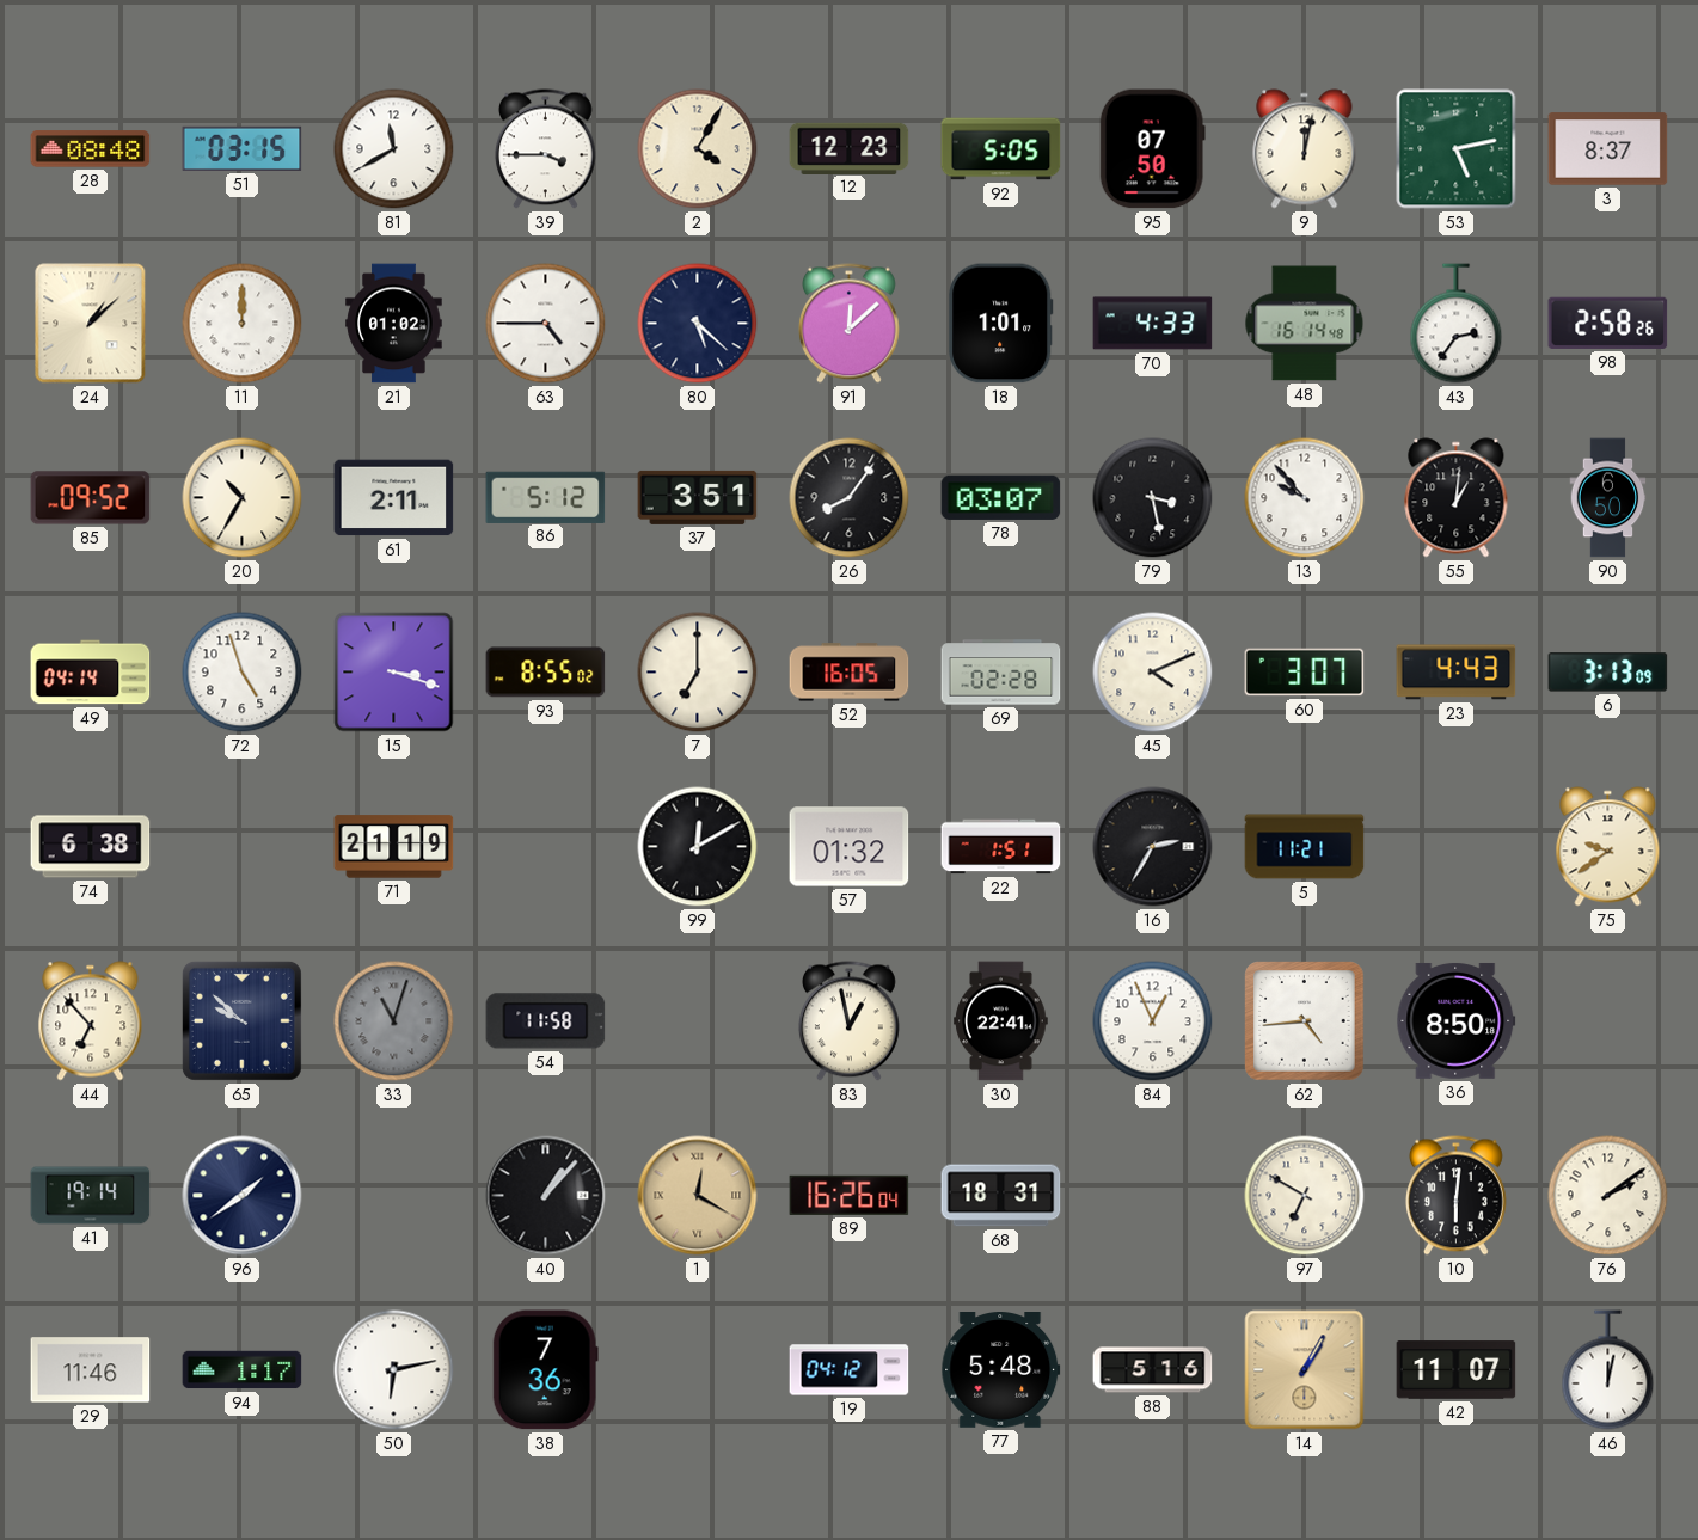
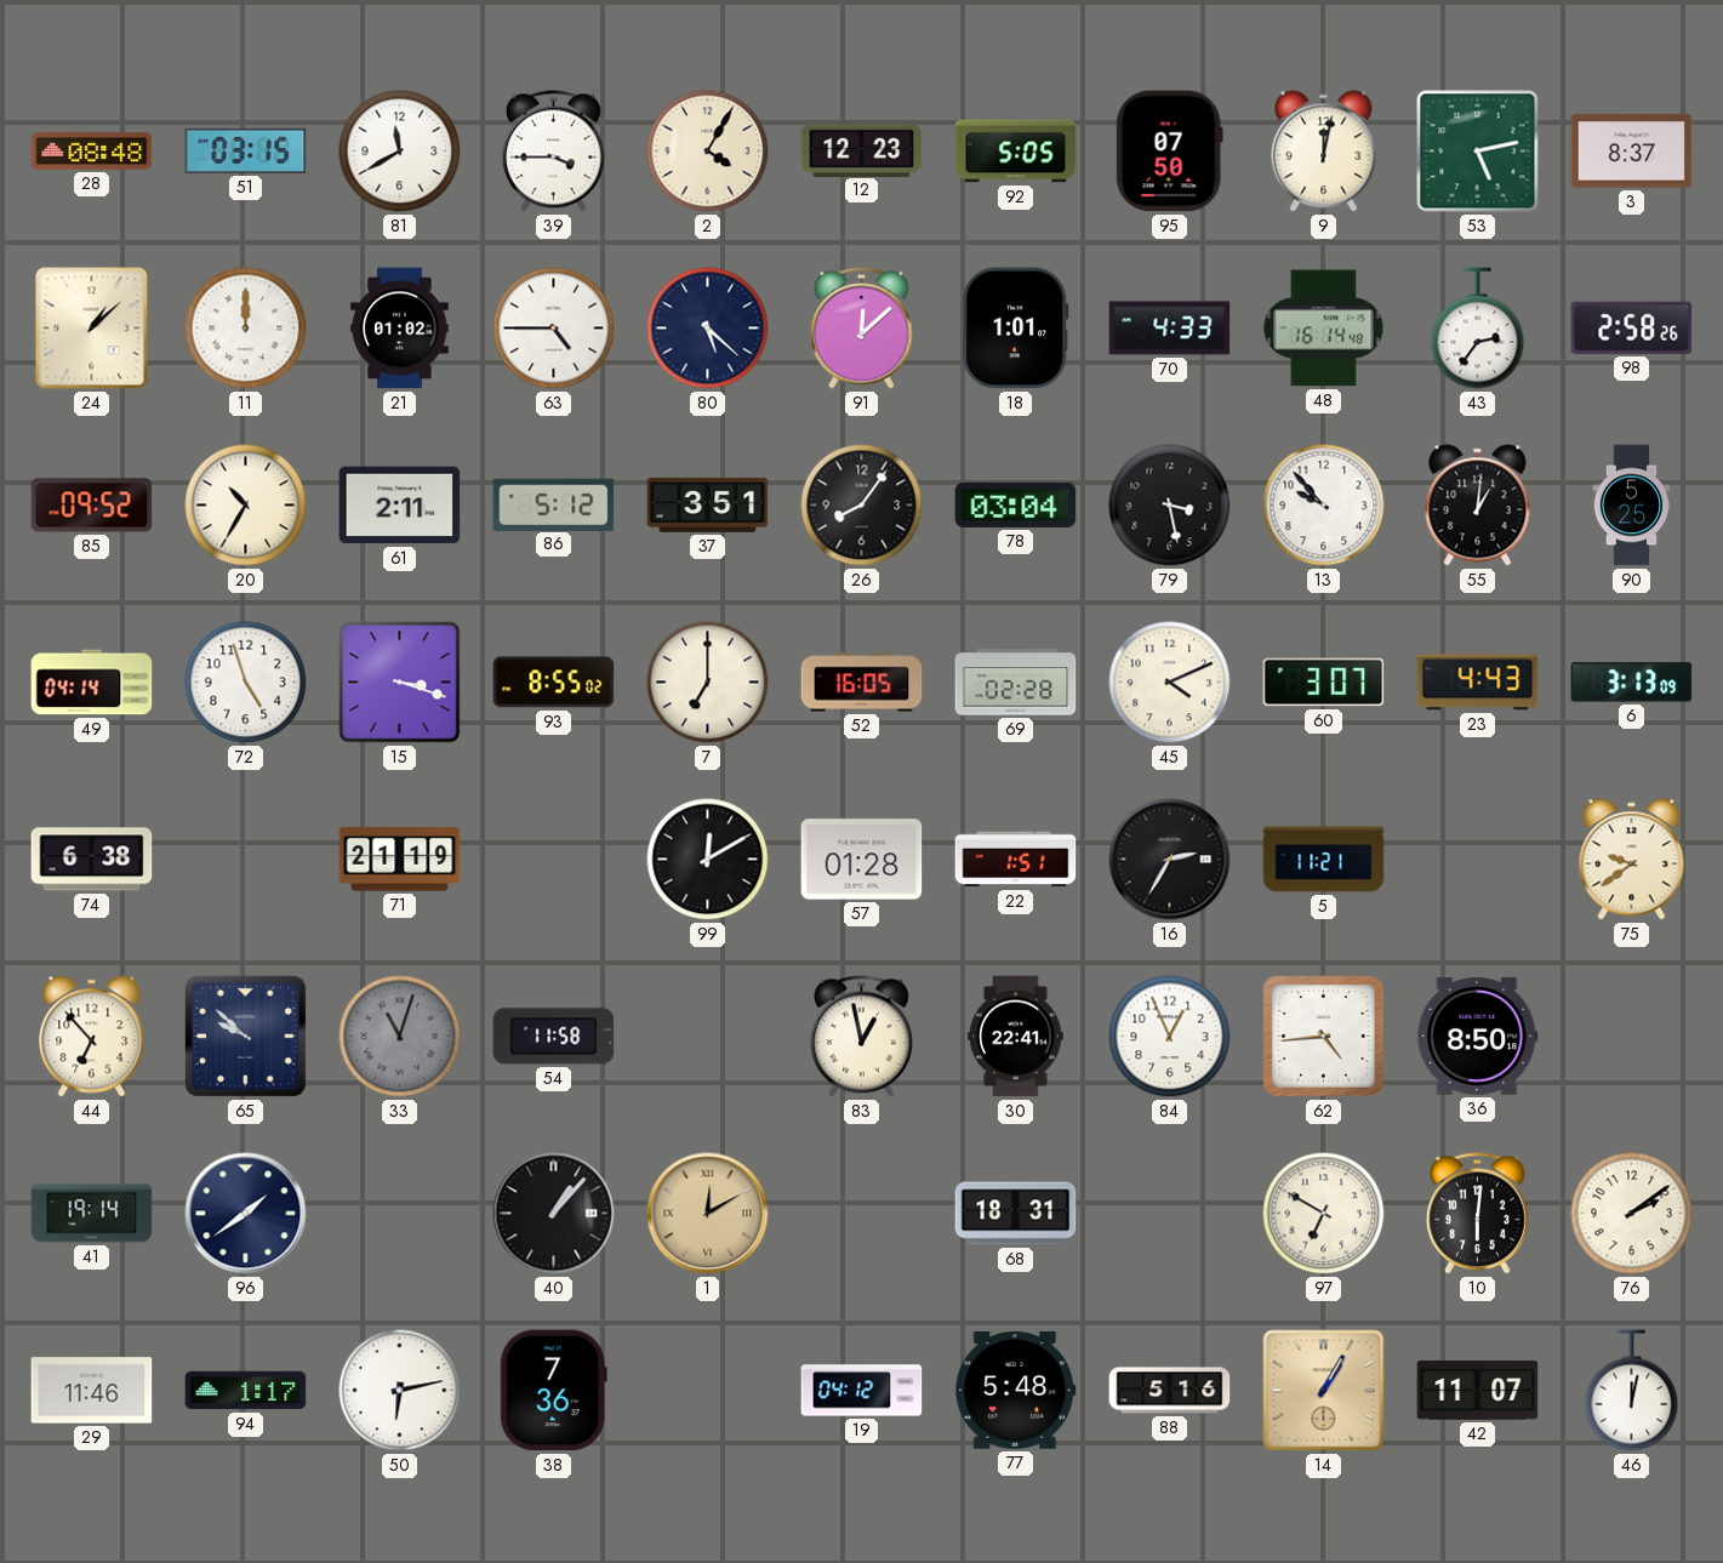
78: 03:07 -> 03:04
90: 6:50 -> 5:25
57: 01:32 -> 01:28
1: 12:20 -> 12:10
89: 16:26 -> none
